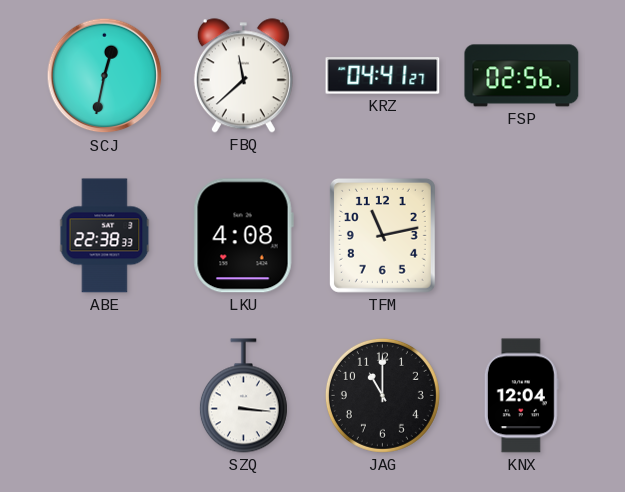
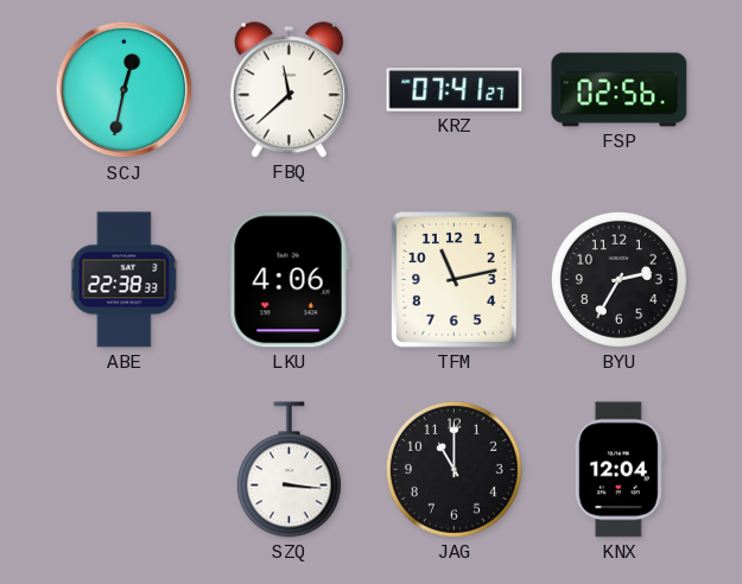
KRZ: 04:41 -> 07:41
LKU: 4:08 -> 4:06
BYU: none -> 2:35
